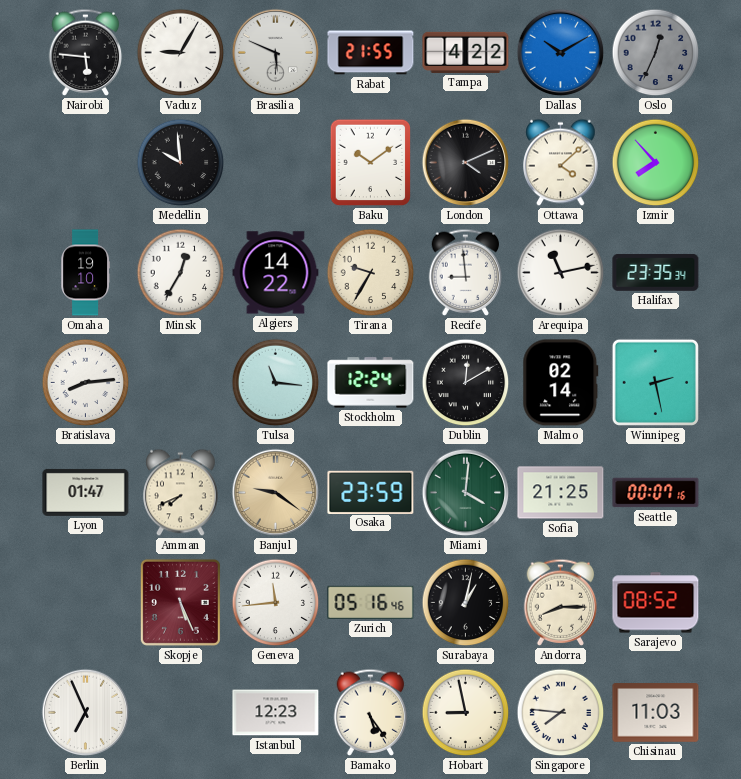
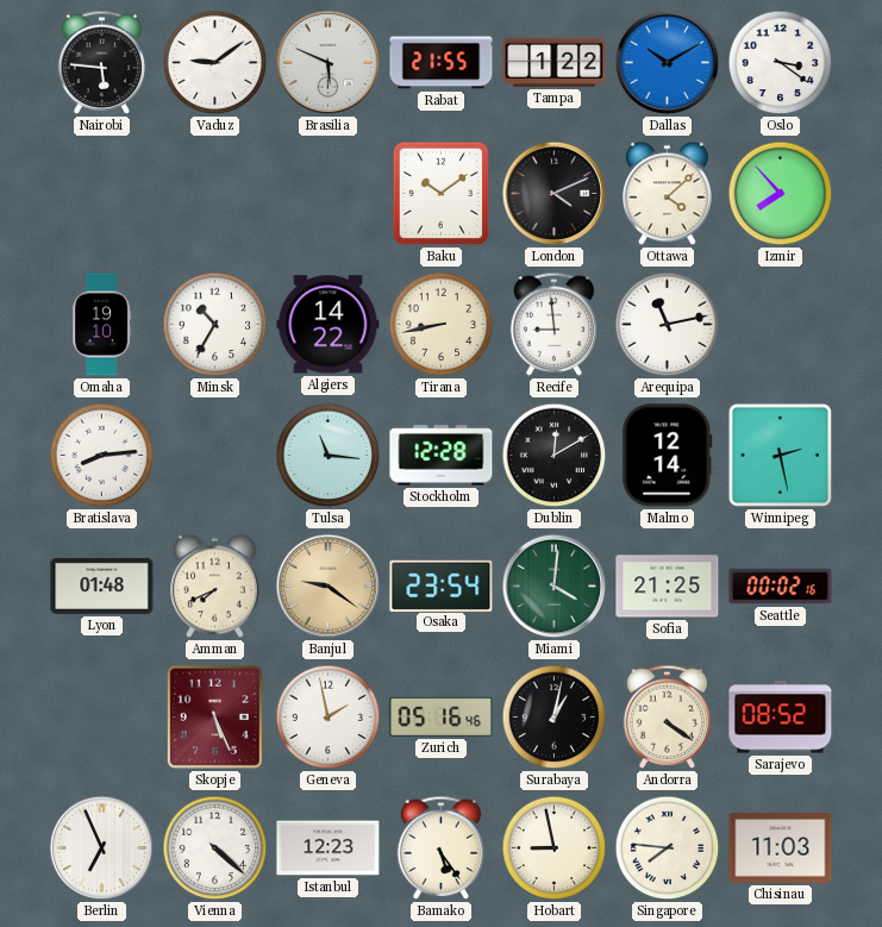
Vaduz: 9:05 -> 9:09
Tampa: 4:22 -> 1:22
Oslo: 12:34 -> 3:21
Oslo dial: grey -> white
Medellin: 9:59 -> none
Minsk: 12:35 -> 10:35
Tirana: 9:35 -> 8:43
Halifax: 23:35 -> none
Stockholm: 12:24 -> 12:28
Malmo: 02:14 -> 12:14
Lyon: 01:47 -> 01:48
Osaka: 23:59 -> 23:54
Seattle: 00:07 -> 00:02
Geneva: 11:44 -> 1:58
Andorra: 8:15 -> 4:21
Vienna: none -> 4:22
